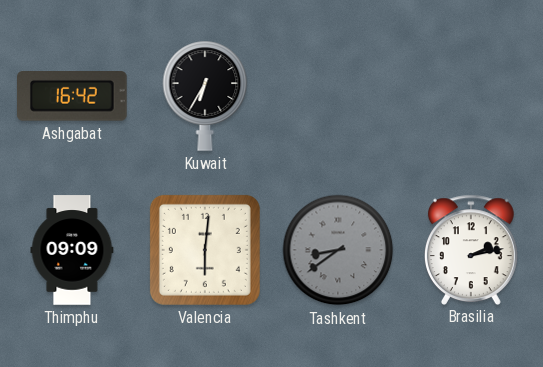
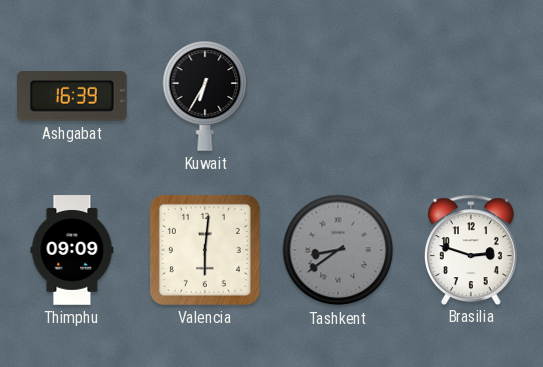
Ashgabat: 16:42 -> 16:39
Brasilia: 2:13 -> 2:48
